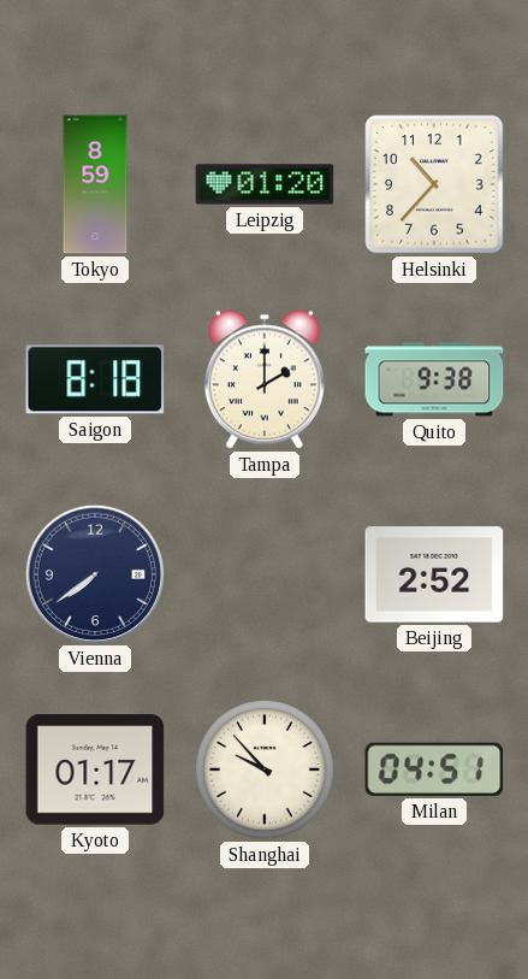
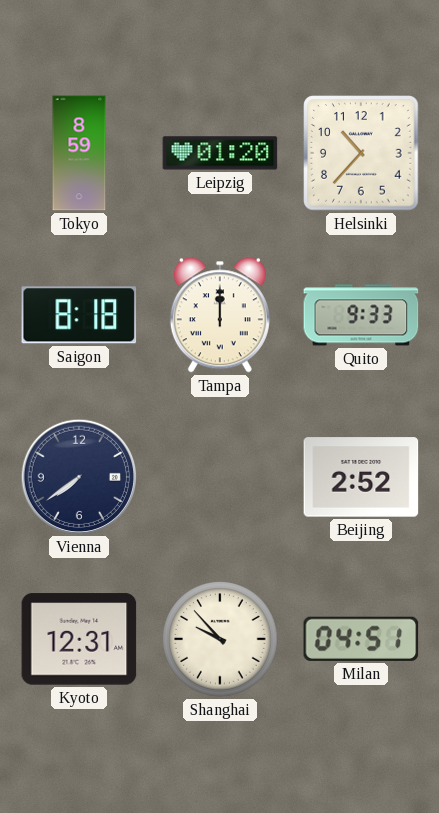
Tampa: 2:00 -> 12:00
Quito: 9:38 -> 9:33
Kyoto: 01:17 -> 12:31
